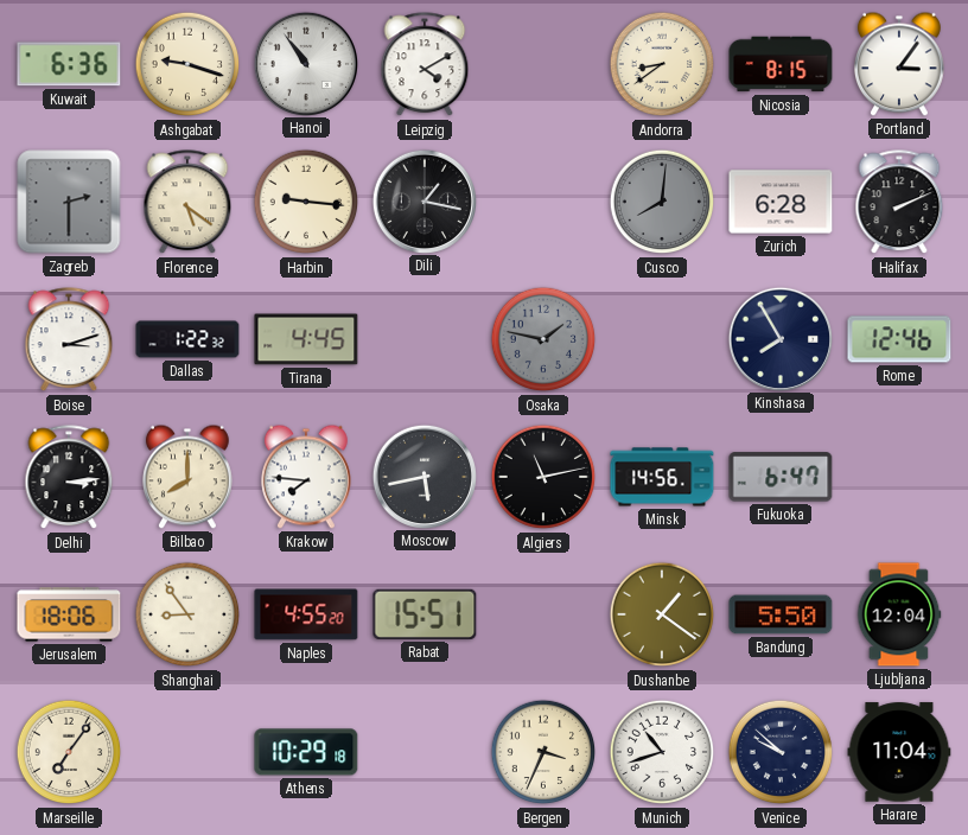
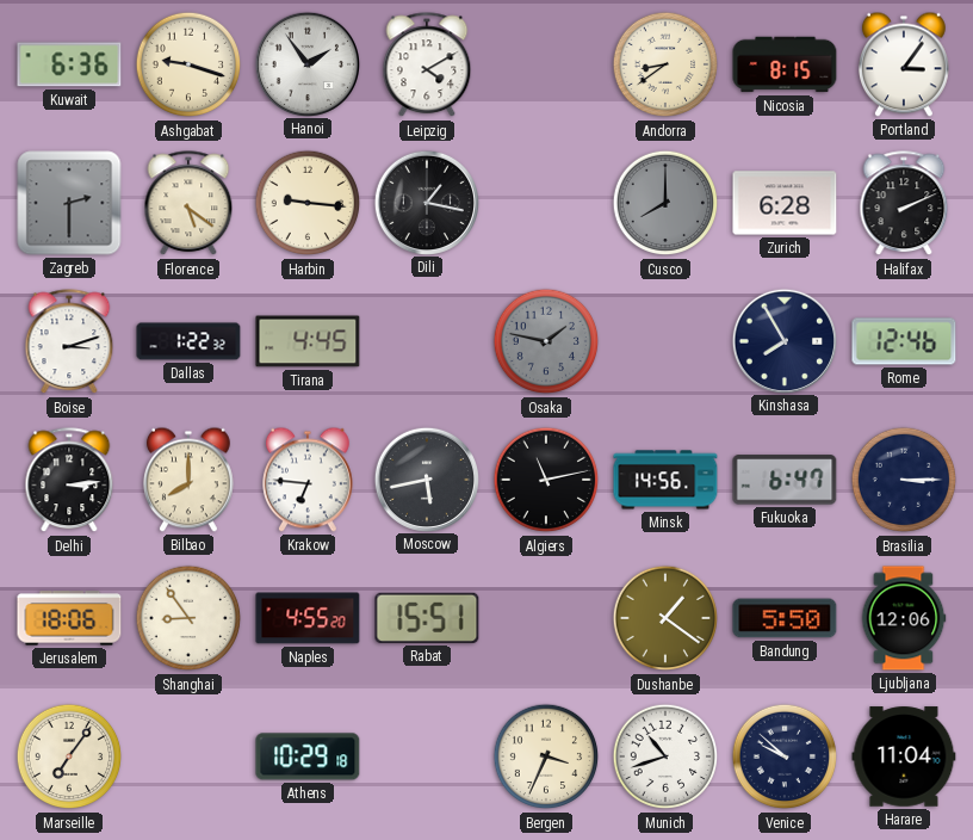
Hanoi: 10:54 -> 1:54
Cusco: 8:01 -> 8:00
Krakow: 7:46 -> 6:46
Brasilia: none -> 3:15
Ljubljana: 12:04 -> 12:06
